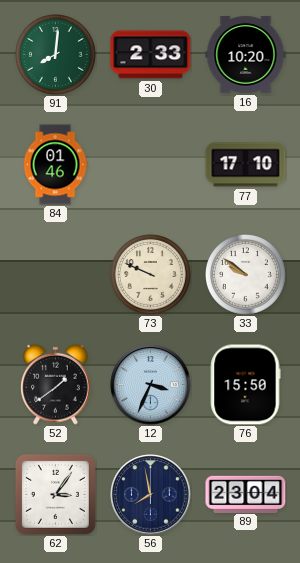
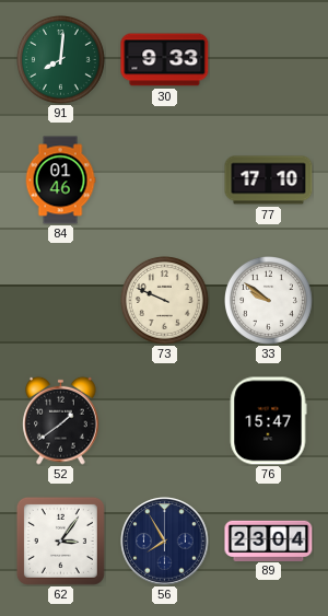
30: 2:33 -> 9:33
16: 10:20 -> none
12: 3:34 -> none
76: 15:50 -> 15:47
56: 7:58 -> 7:55
